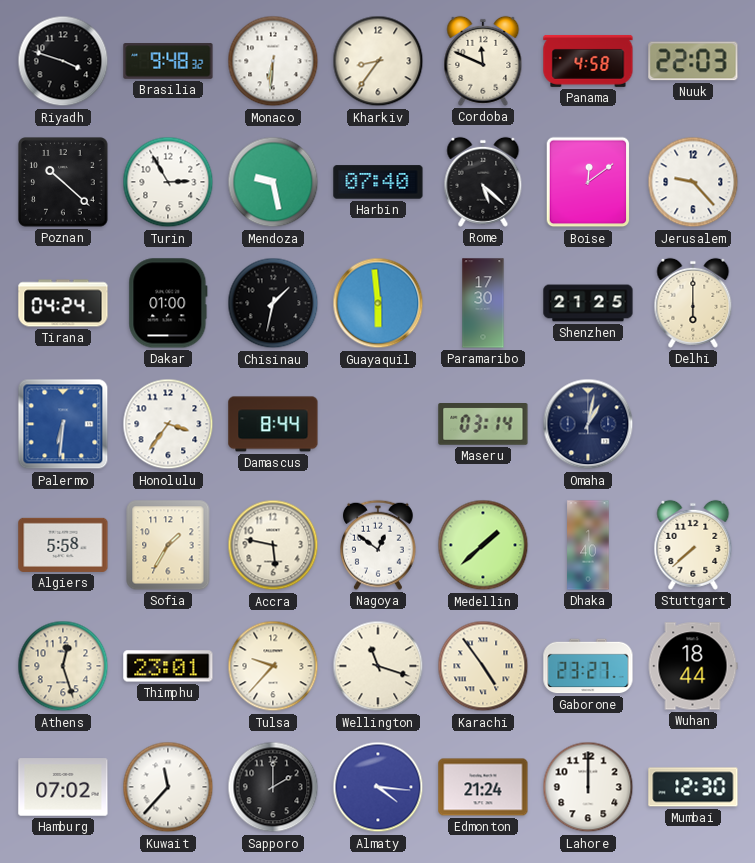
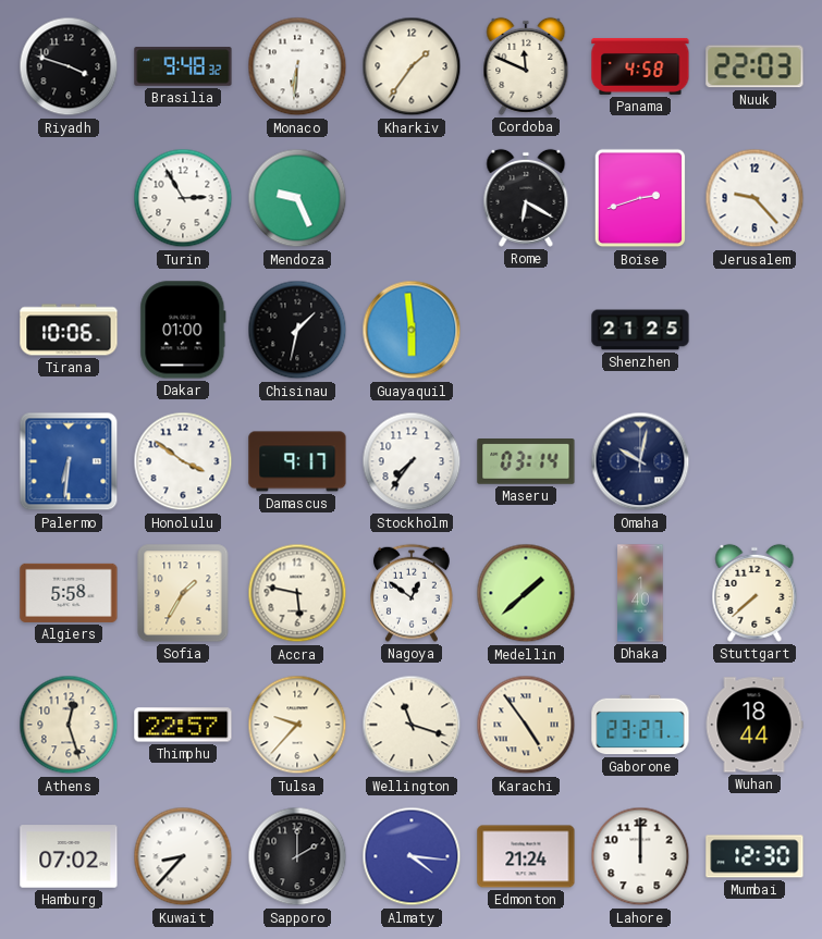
Kharkiv: 8:36 -> 1:36
Poznan: 10:22 -> none
Mendoza: 9:28 -> 9:26
Harbin: 07:40 -> none
Rome: 5:22 -> 6:20
Boise: 12:09 -> 2:42
Tirana: 04:24 -> 10:06
Paramaribo: 17:30 -> none
Delhi: 6:00 -> none
Honolulu: 3:36 -> 3:51
Damascus: 8:44 -> 9:17
Stockholm: none -> 7:36
Omaha: 1:02 -> 10:02
Thimphu: 23:01 -> 22:57
Kuwait: 11:37 -> 8:37
